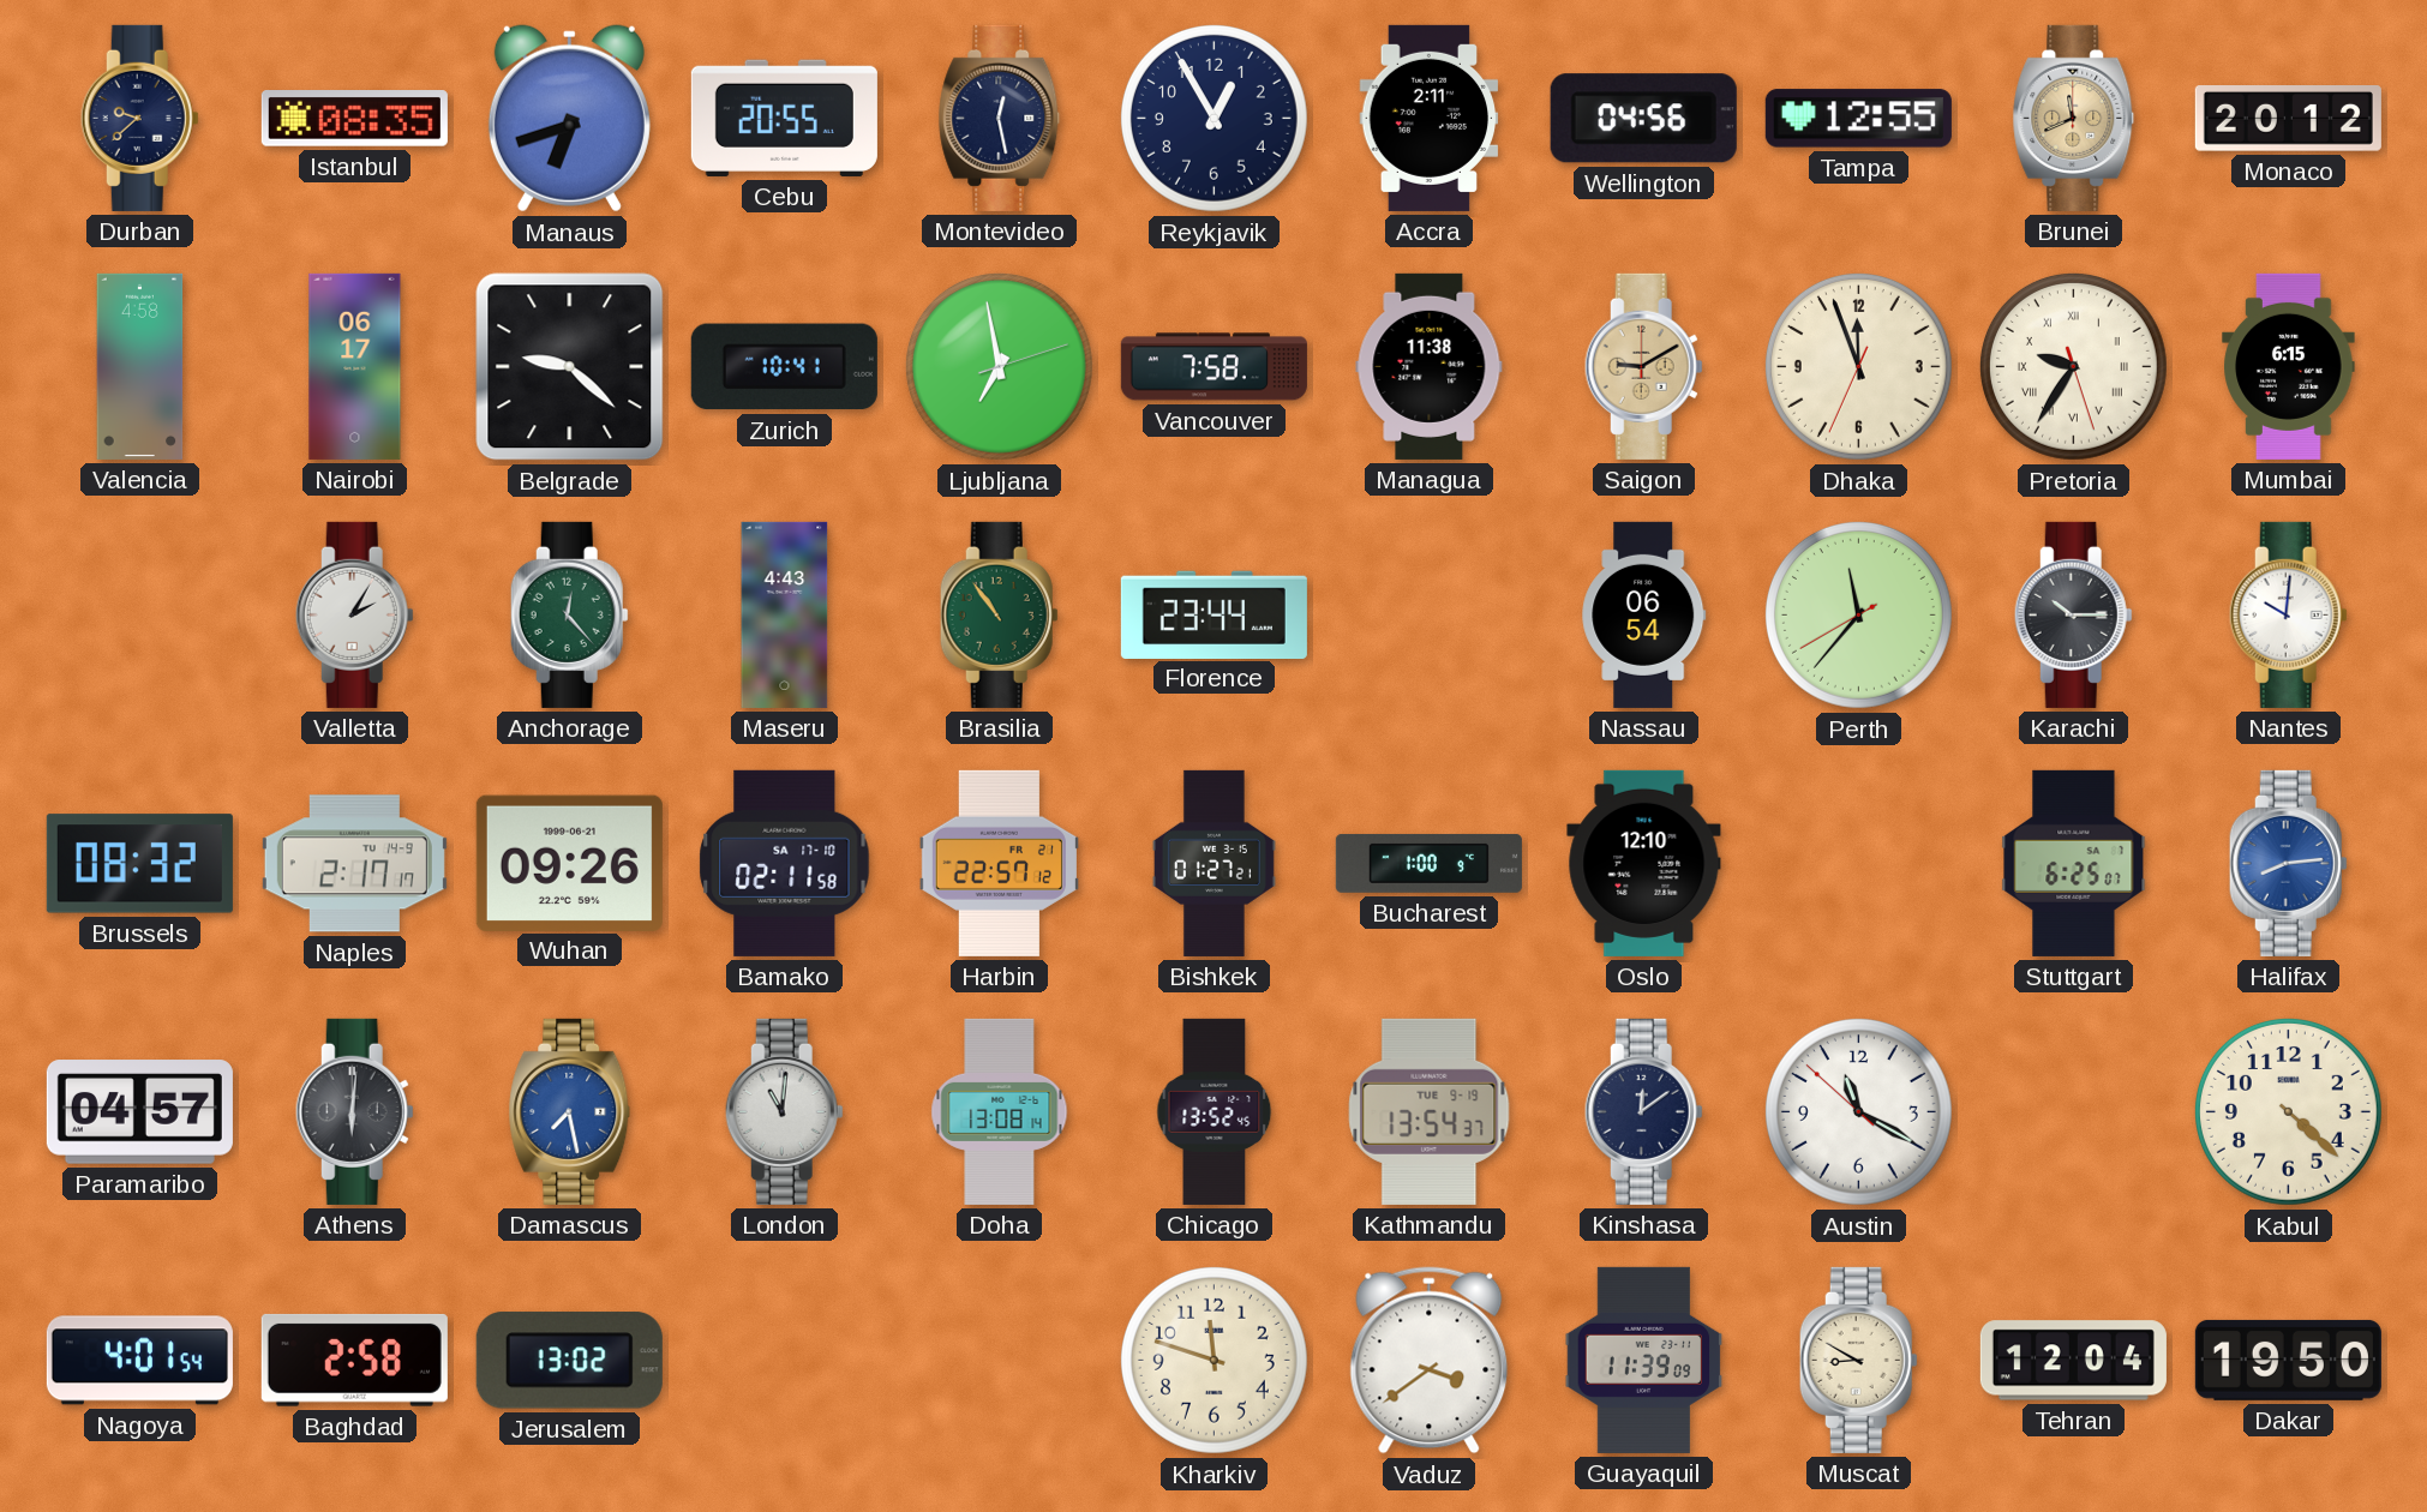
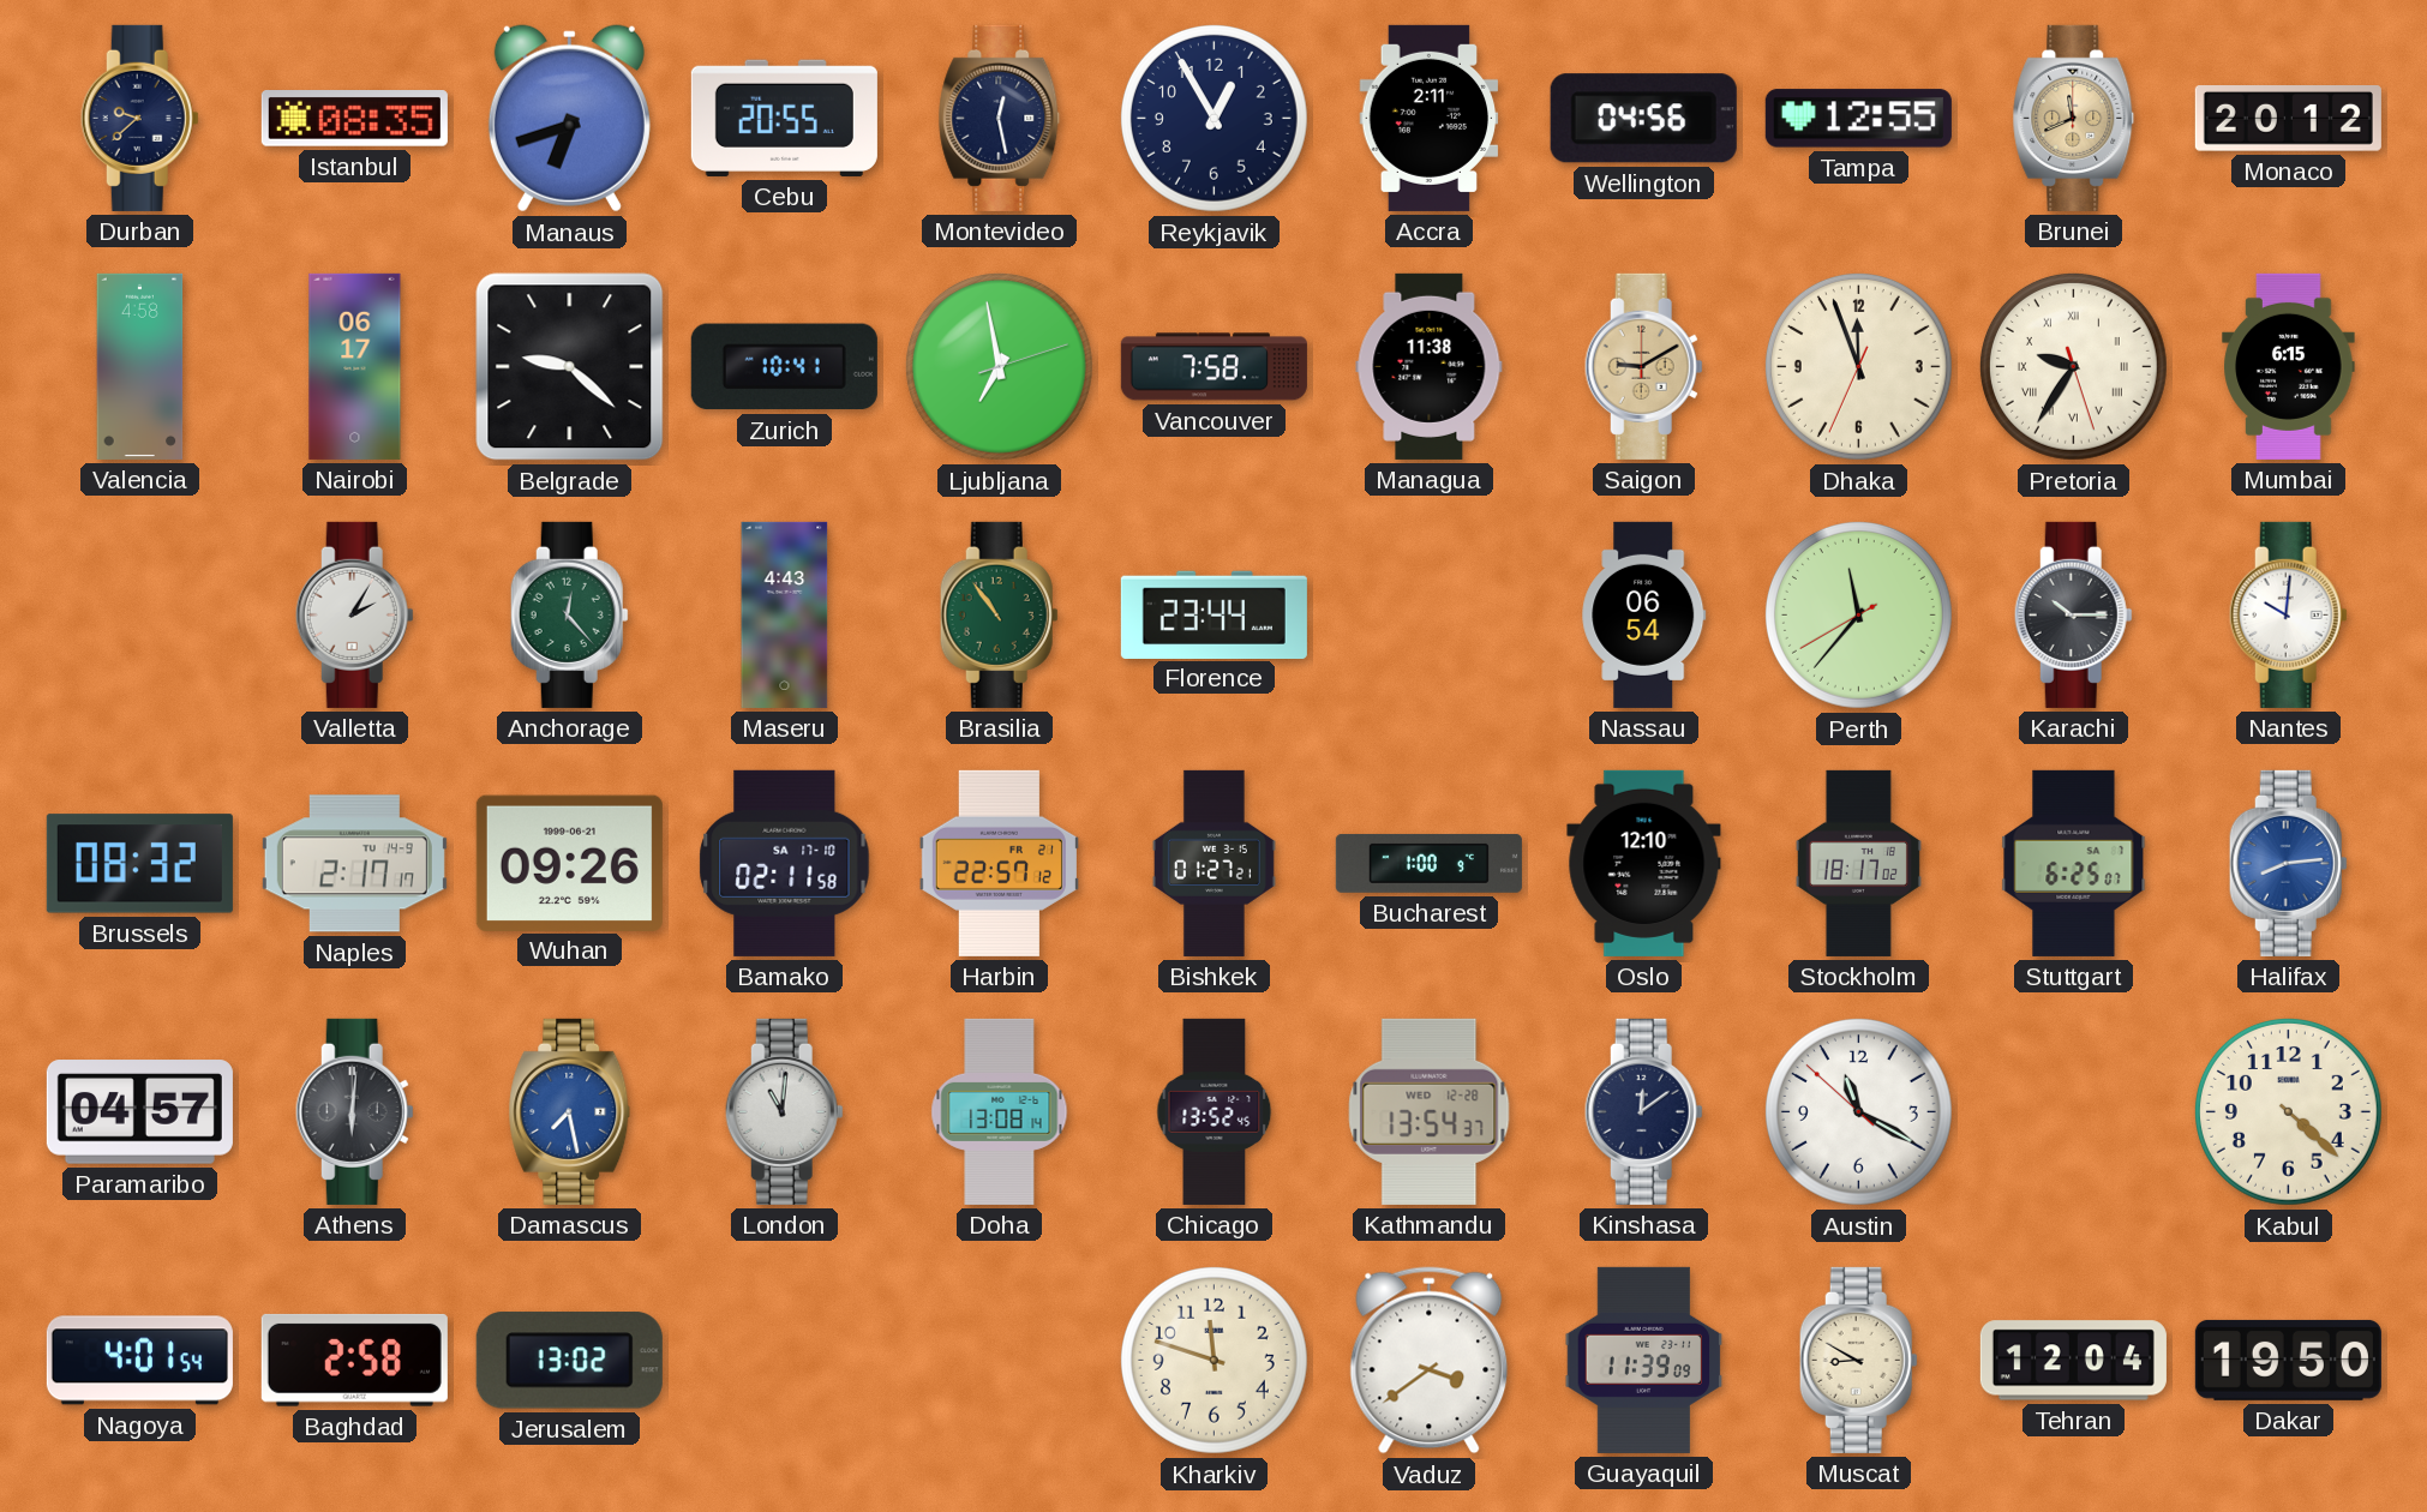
Stockholm: none -> 18:17
Kathmandu date: TUE 9-19 -> WED 12-28
